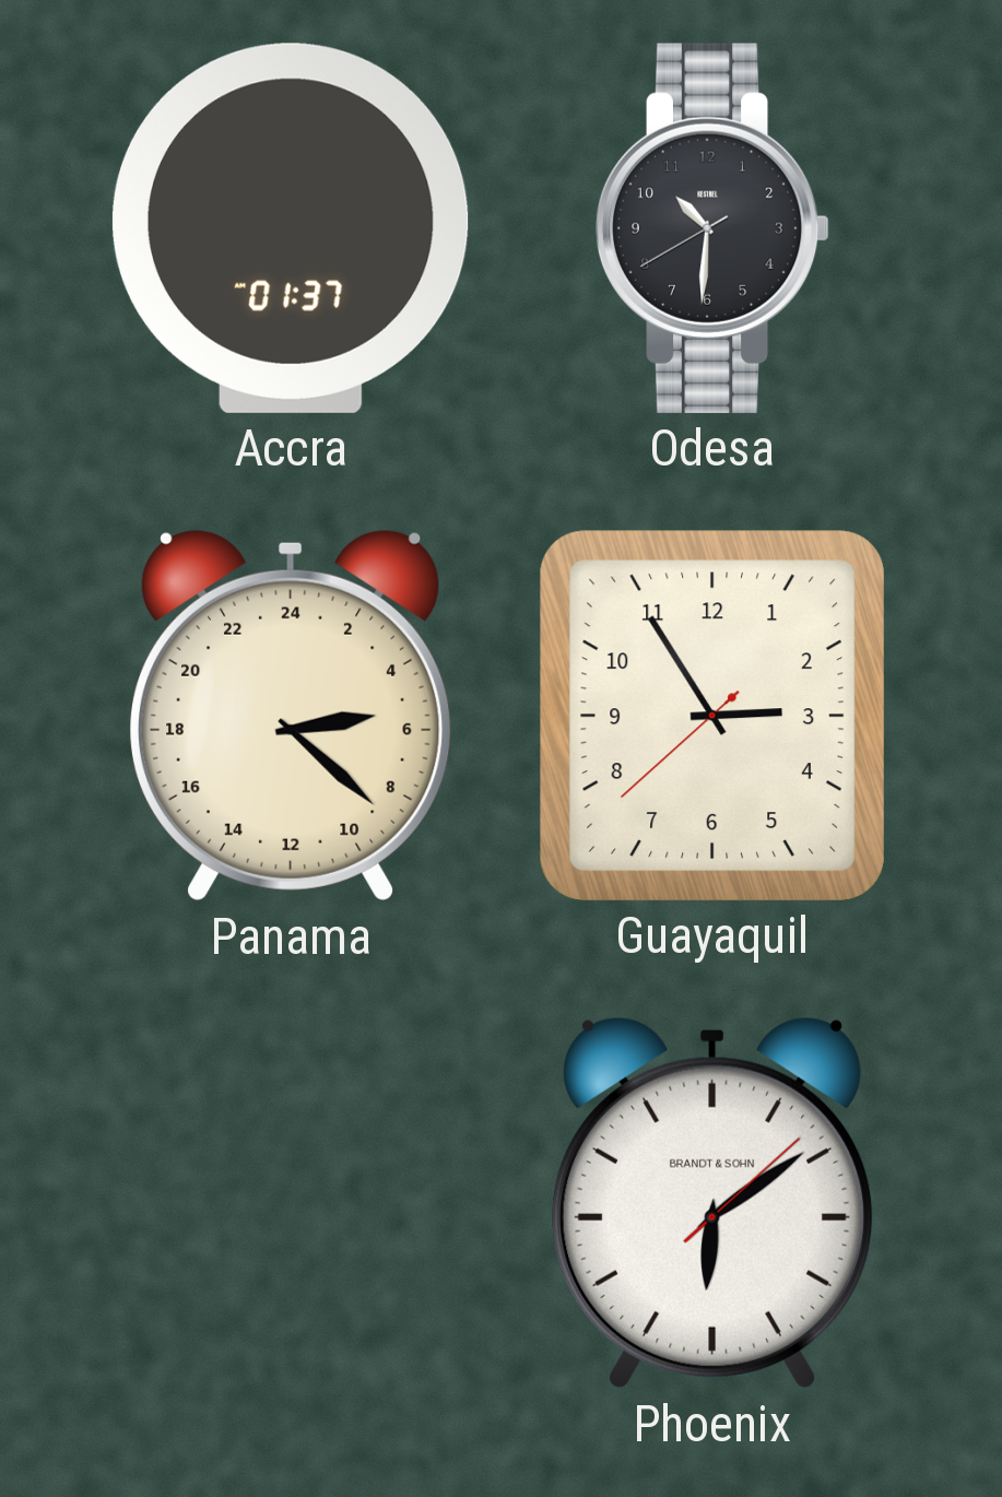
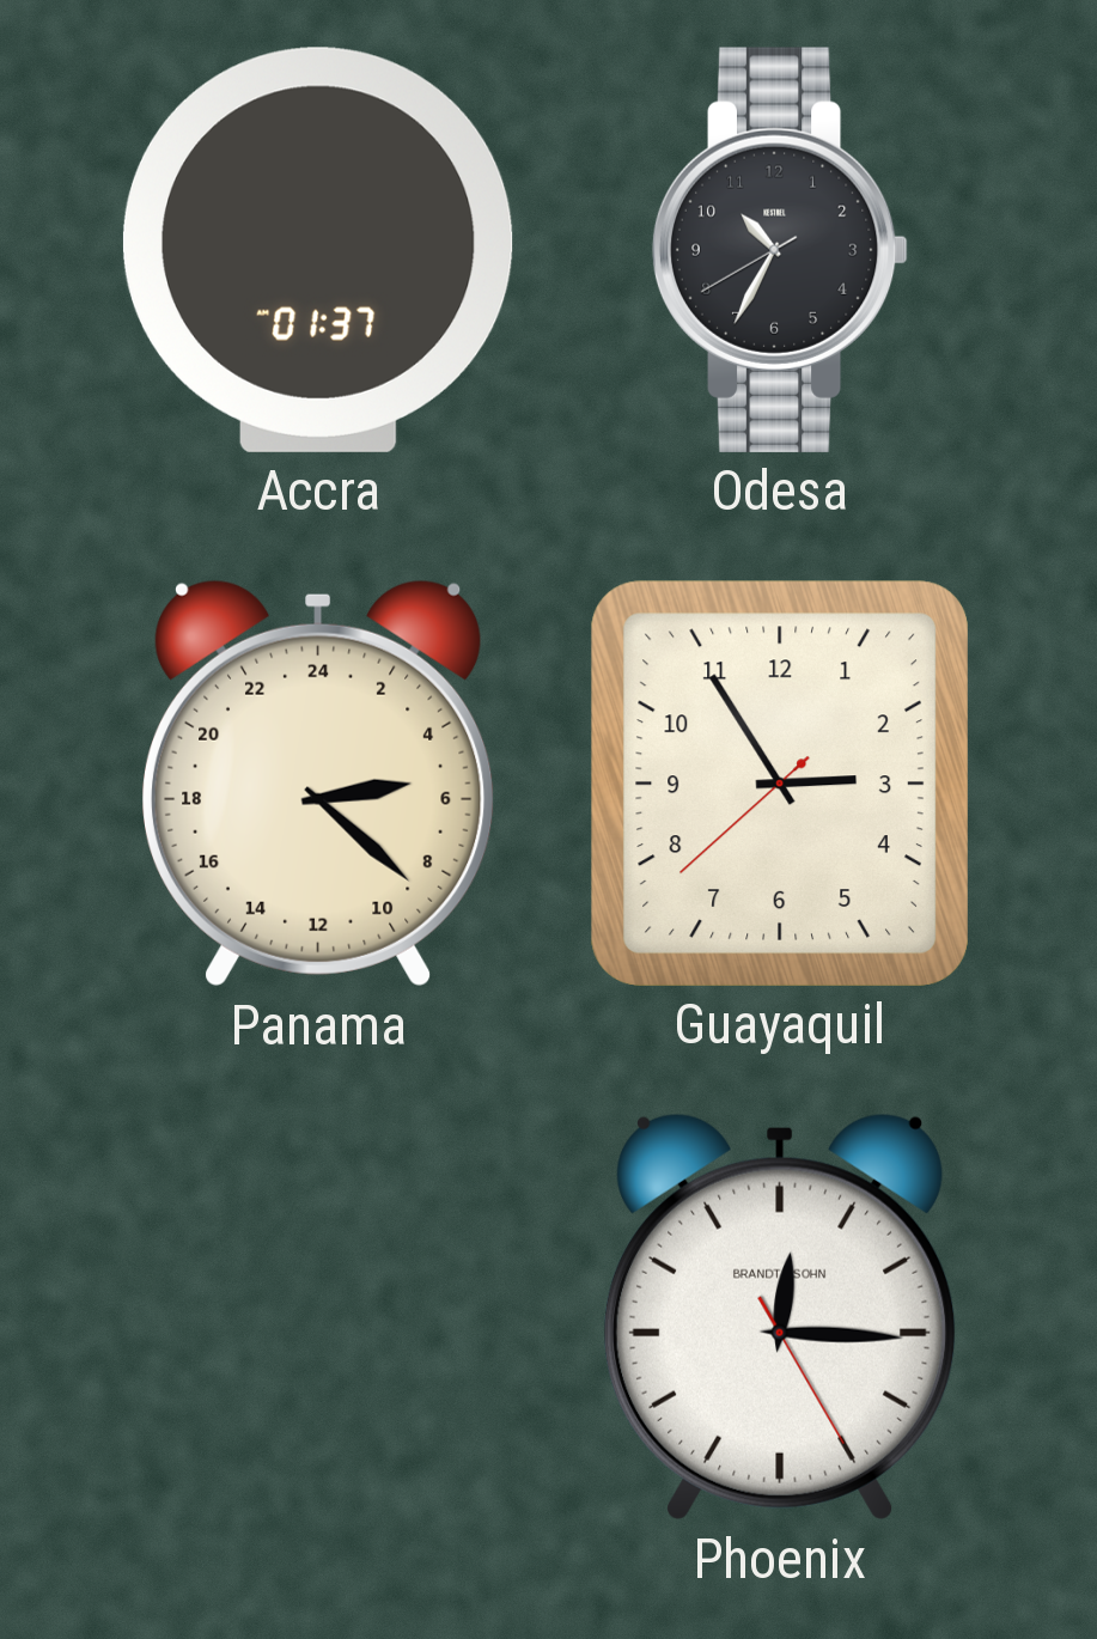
Odesa: 10:30 -> 10:34
Phoenix: 6:09 -> 12:15
